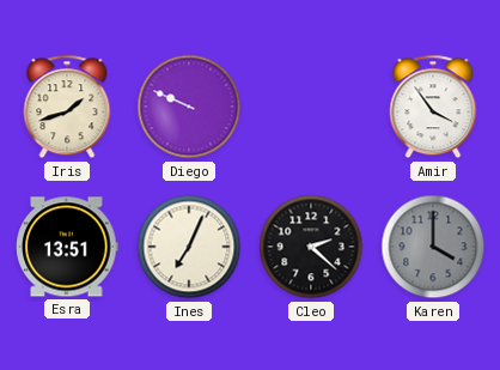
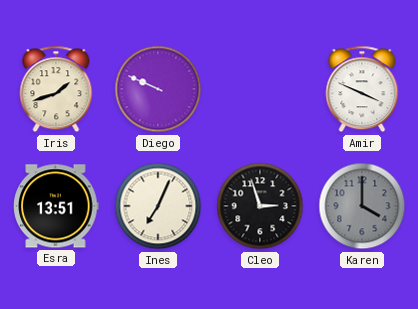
Amir: 3:54 -> 3:49
Cleo: 2:22 -> 2:57
